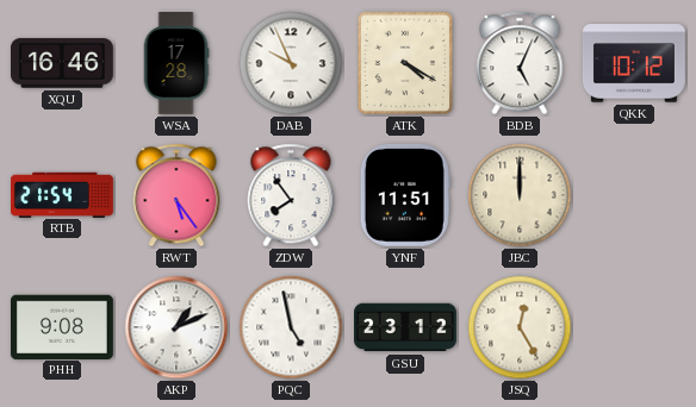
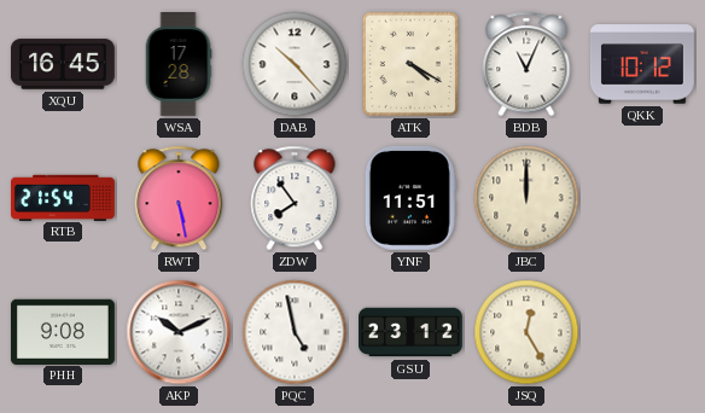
XQU: 16:46 -> 16:45
DAB: 9:56 -> 10:23
BDB: 5:04 -> 11:04
RWT: 5:24 -> 5:28
AKP: 1:11 -> 10:11
